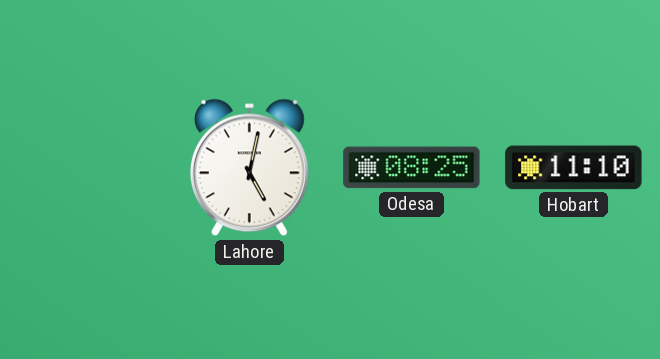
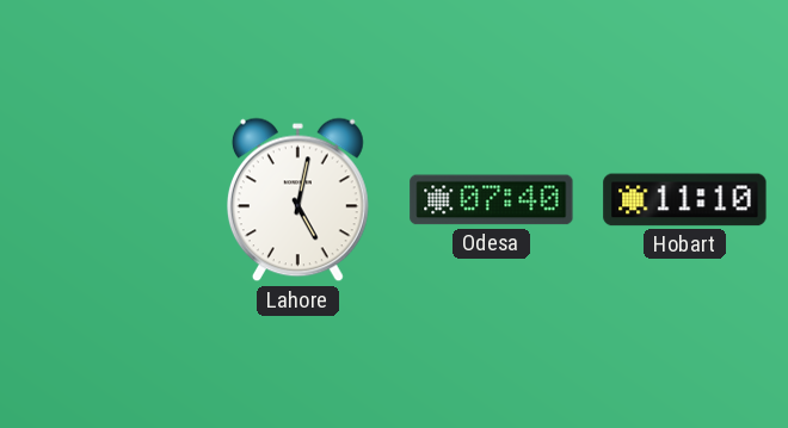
Odesa: 08:25 -> 07:40
